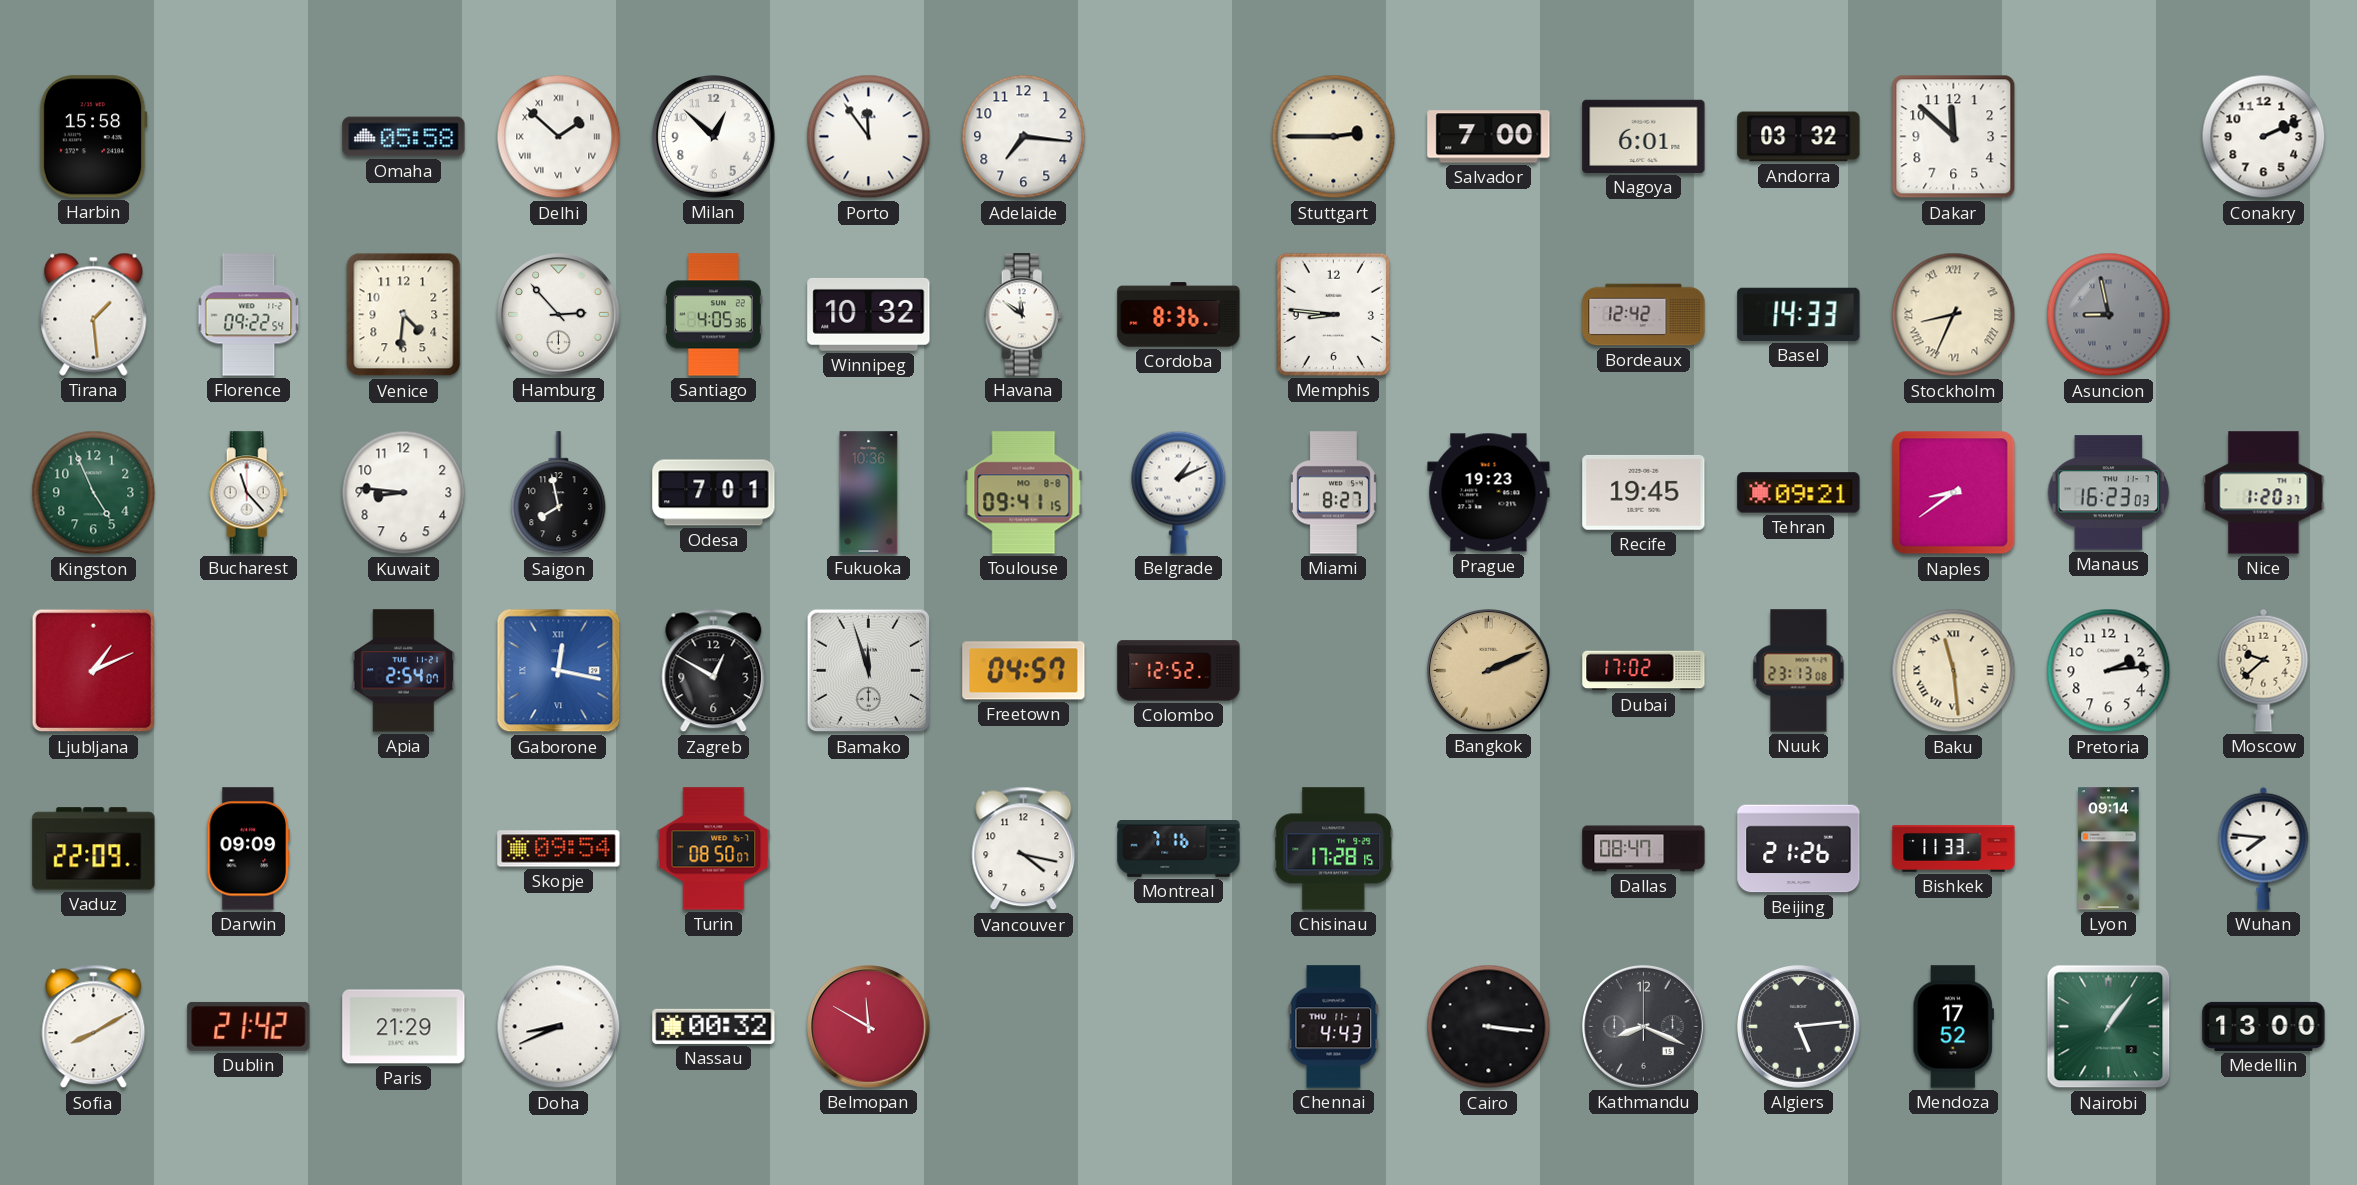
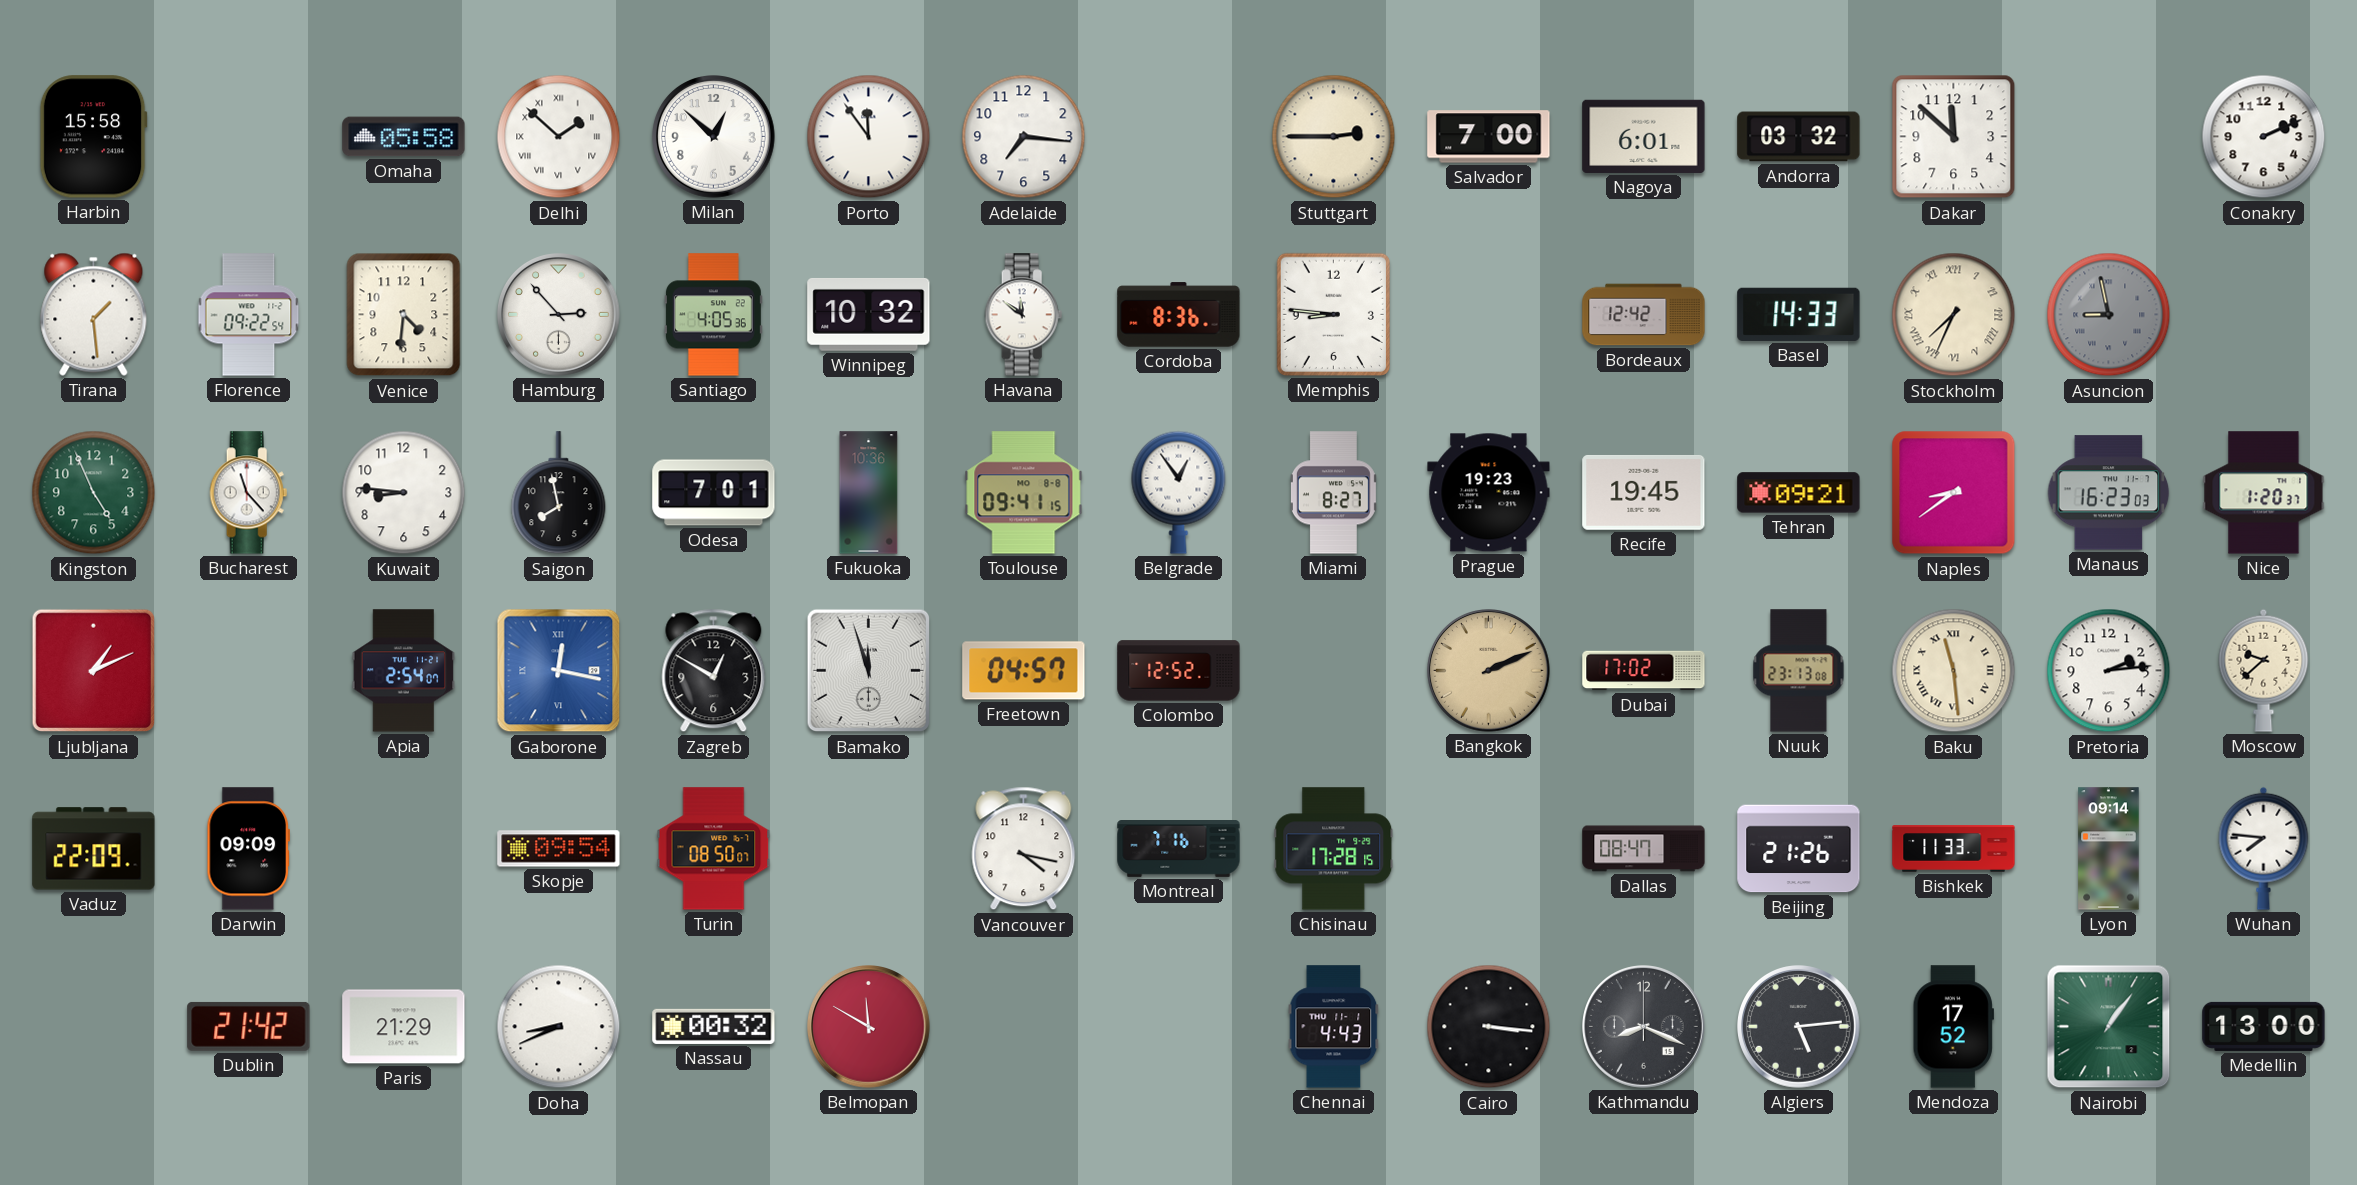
Stockholm: 8:34 -> 7:34
Belgrade: 1:11 -> 12:54
Sofia: 8:10 -> none
